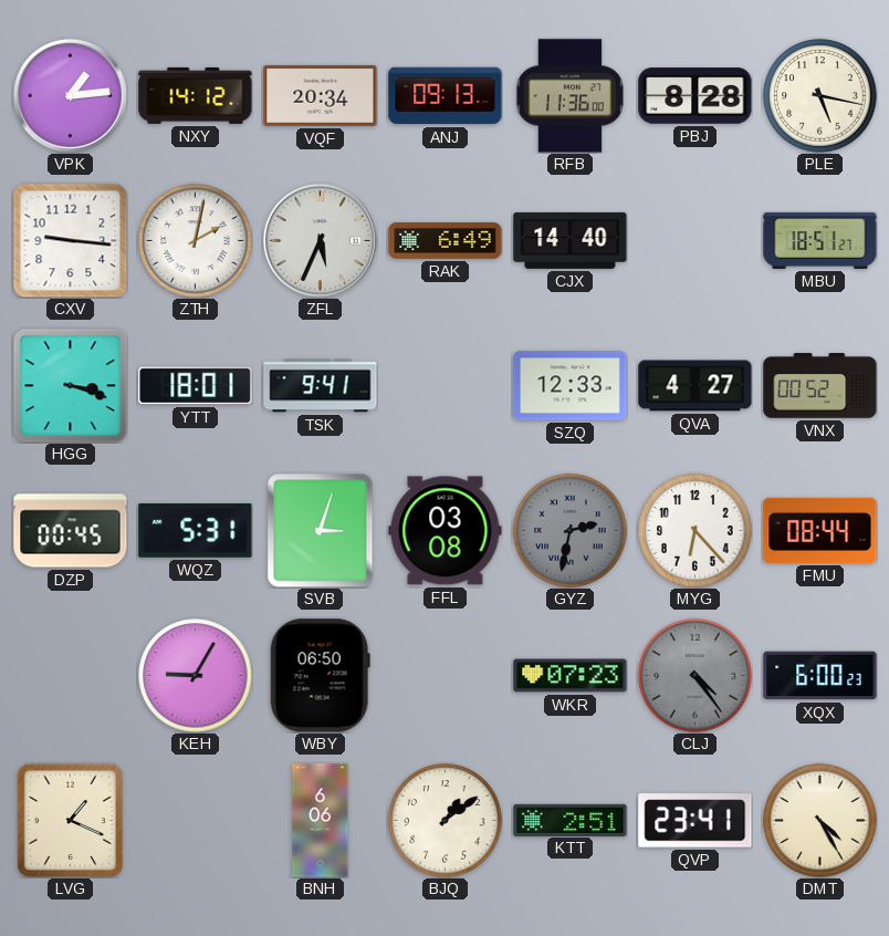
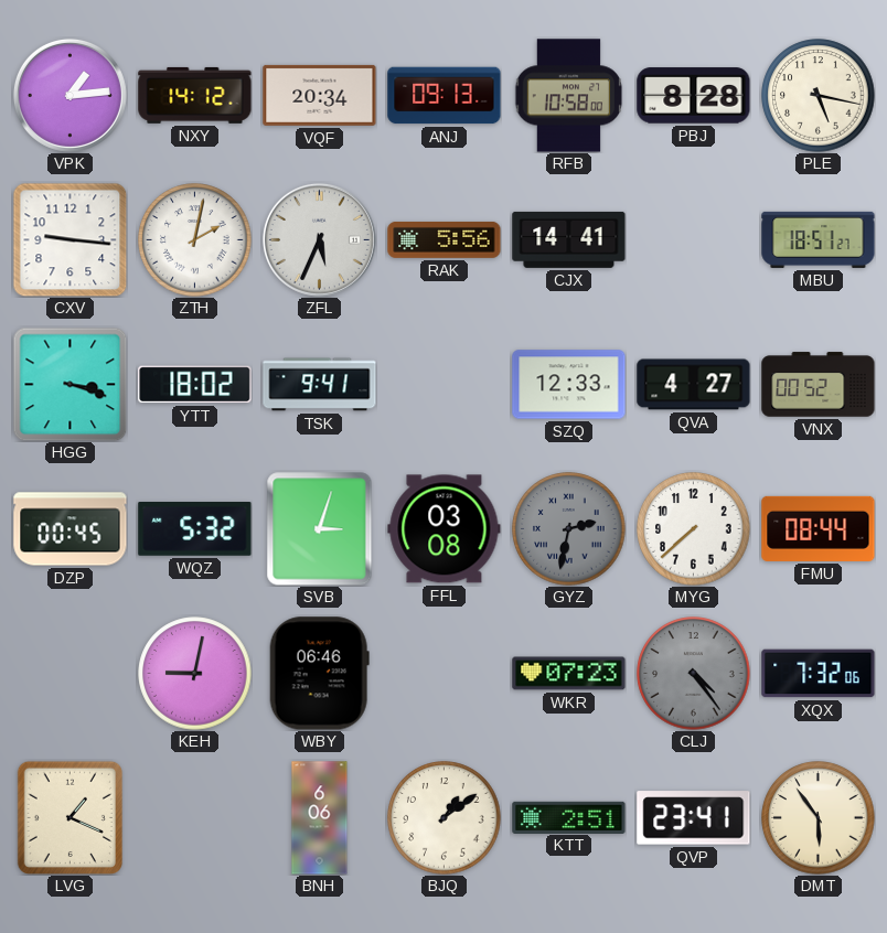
RFB: 11:36 -> 10:58
RAK: 6:49 -> 5:56
CJX: 14:40 -> 14:41
YTT: 18:01 -> 18:02
WQZ: 5:31 -> 5:32
MYG: 6:23 -> 7:38
KEH: 9:05 -> 9:02
WBY: 06:50 -> 06:46
XQX: 6:00 -> 7:32
DMT: 4:25 -> 5:54
